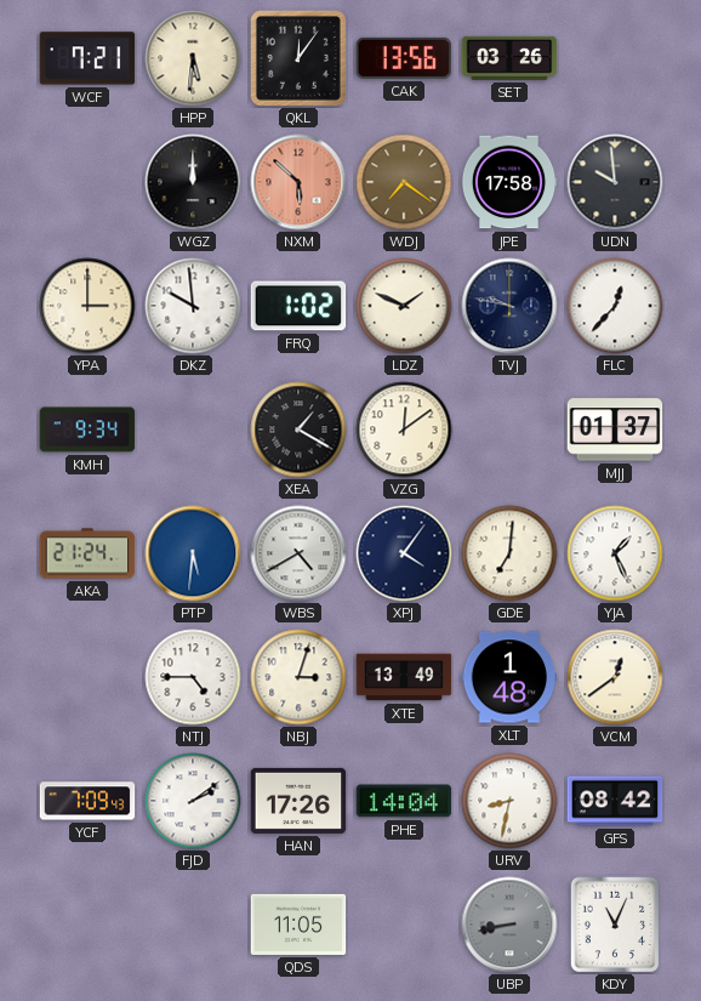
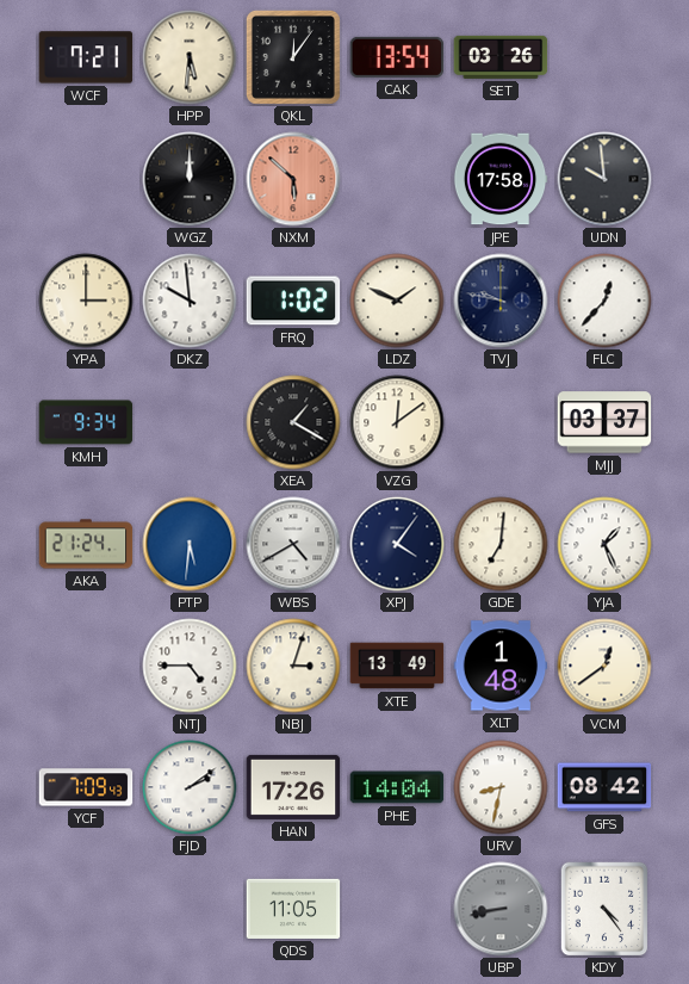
CAK: 13:56 -> 13:54
WDJ: 7:21 -> none
MJJ: 01:37 -> 03:37
KDY: 11:04 -> 4:24
